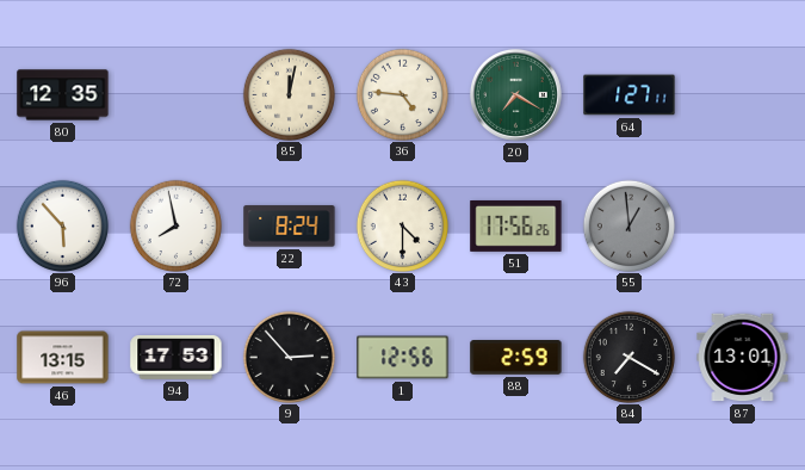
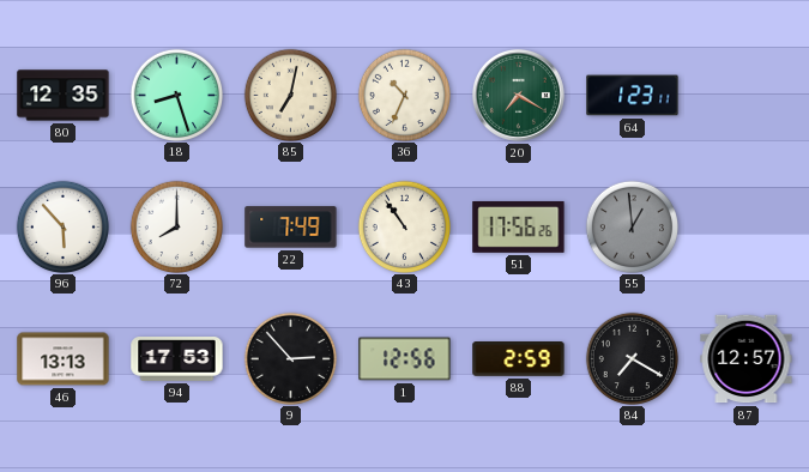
18: none -> 8:27
85: 12:02 -> 7:02
36: 4:46 -> 10:34
64: 1:27 -> 1:23
72: 7:58 -> 8:00
22: 8:24 -> 7:49
43: 4:30 -> 10:54
46: 13:15 -> 13:13
87: 13:01 -> 12:57
